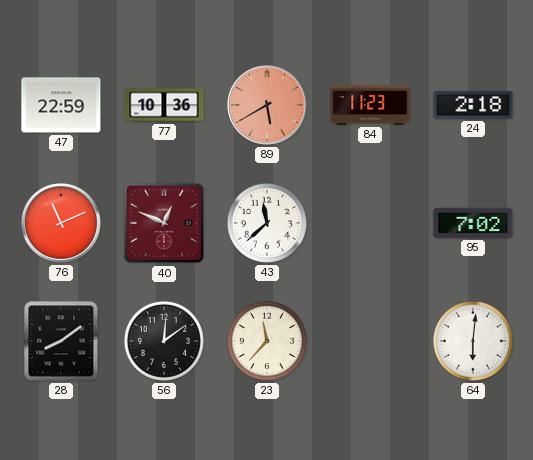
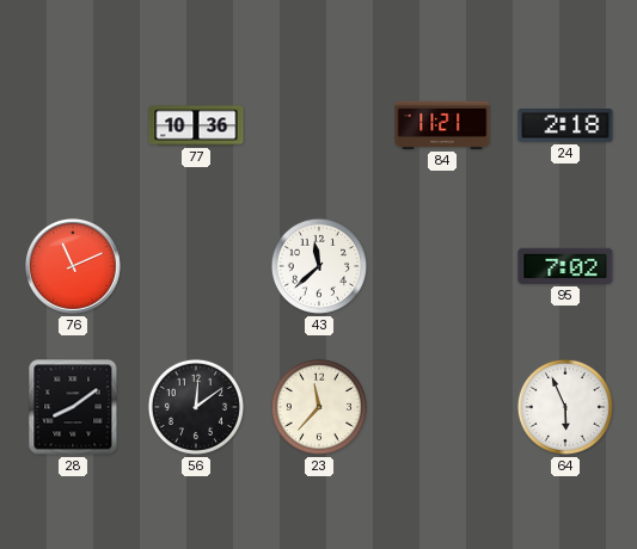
47: 22:59 -> none
89: 5:40 -> none
84: 11:23 -> 11:21
40: 12:49 -> none
64: 6:01 -> 5:56
